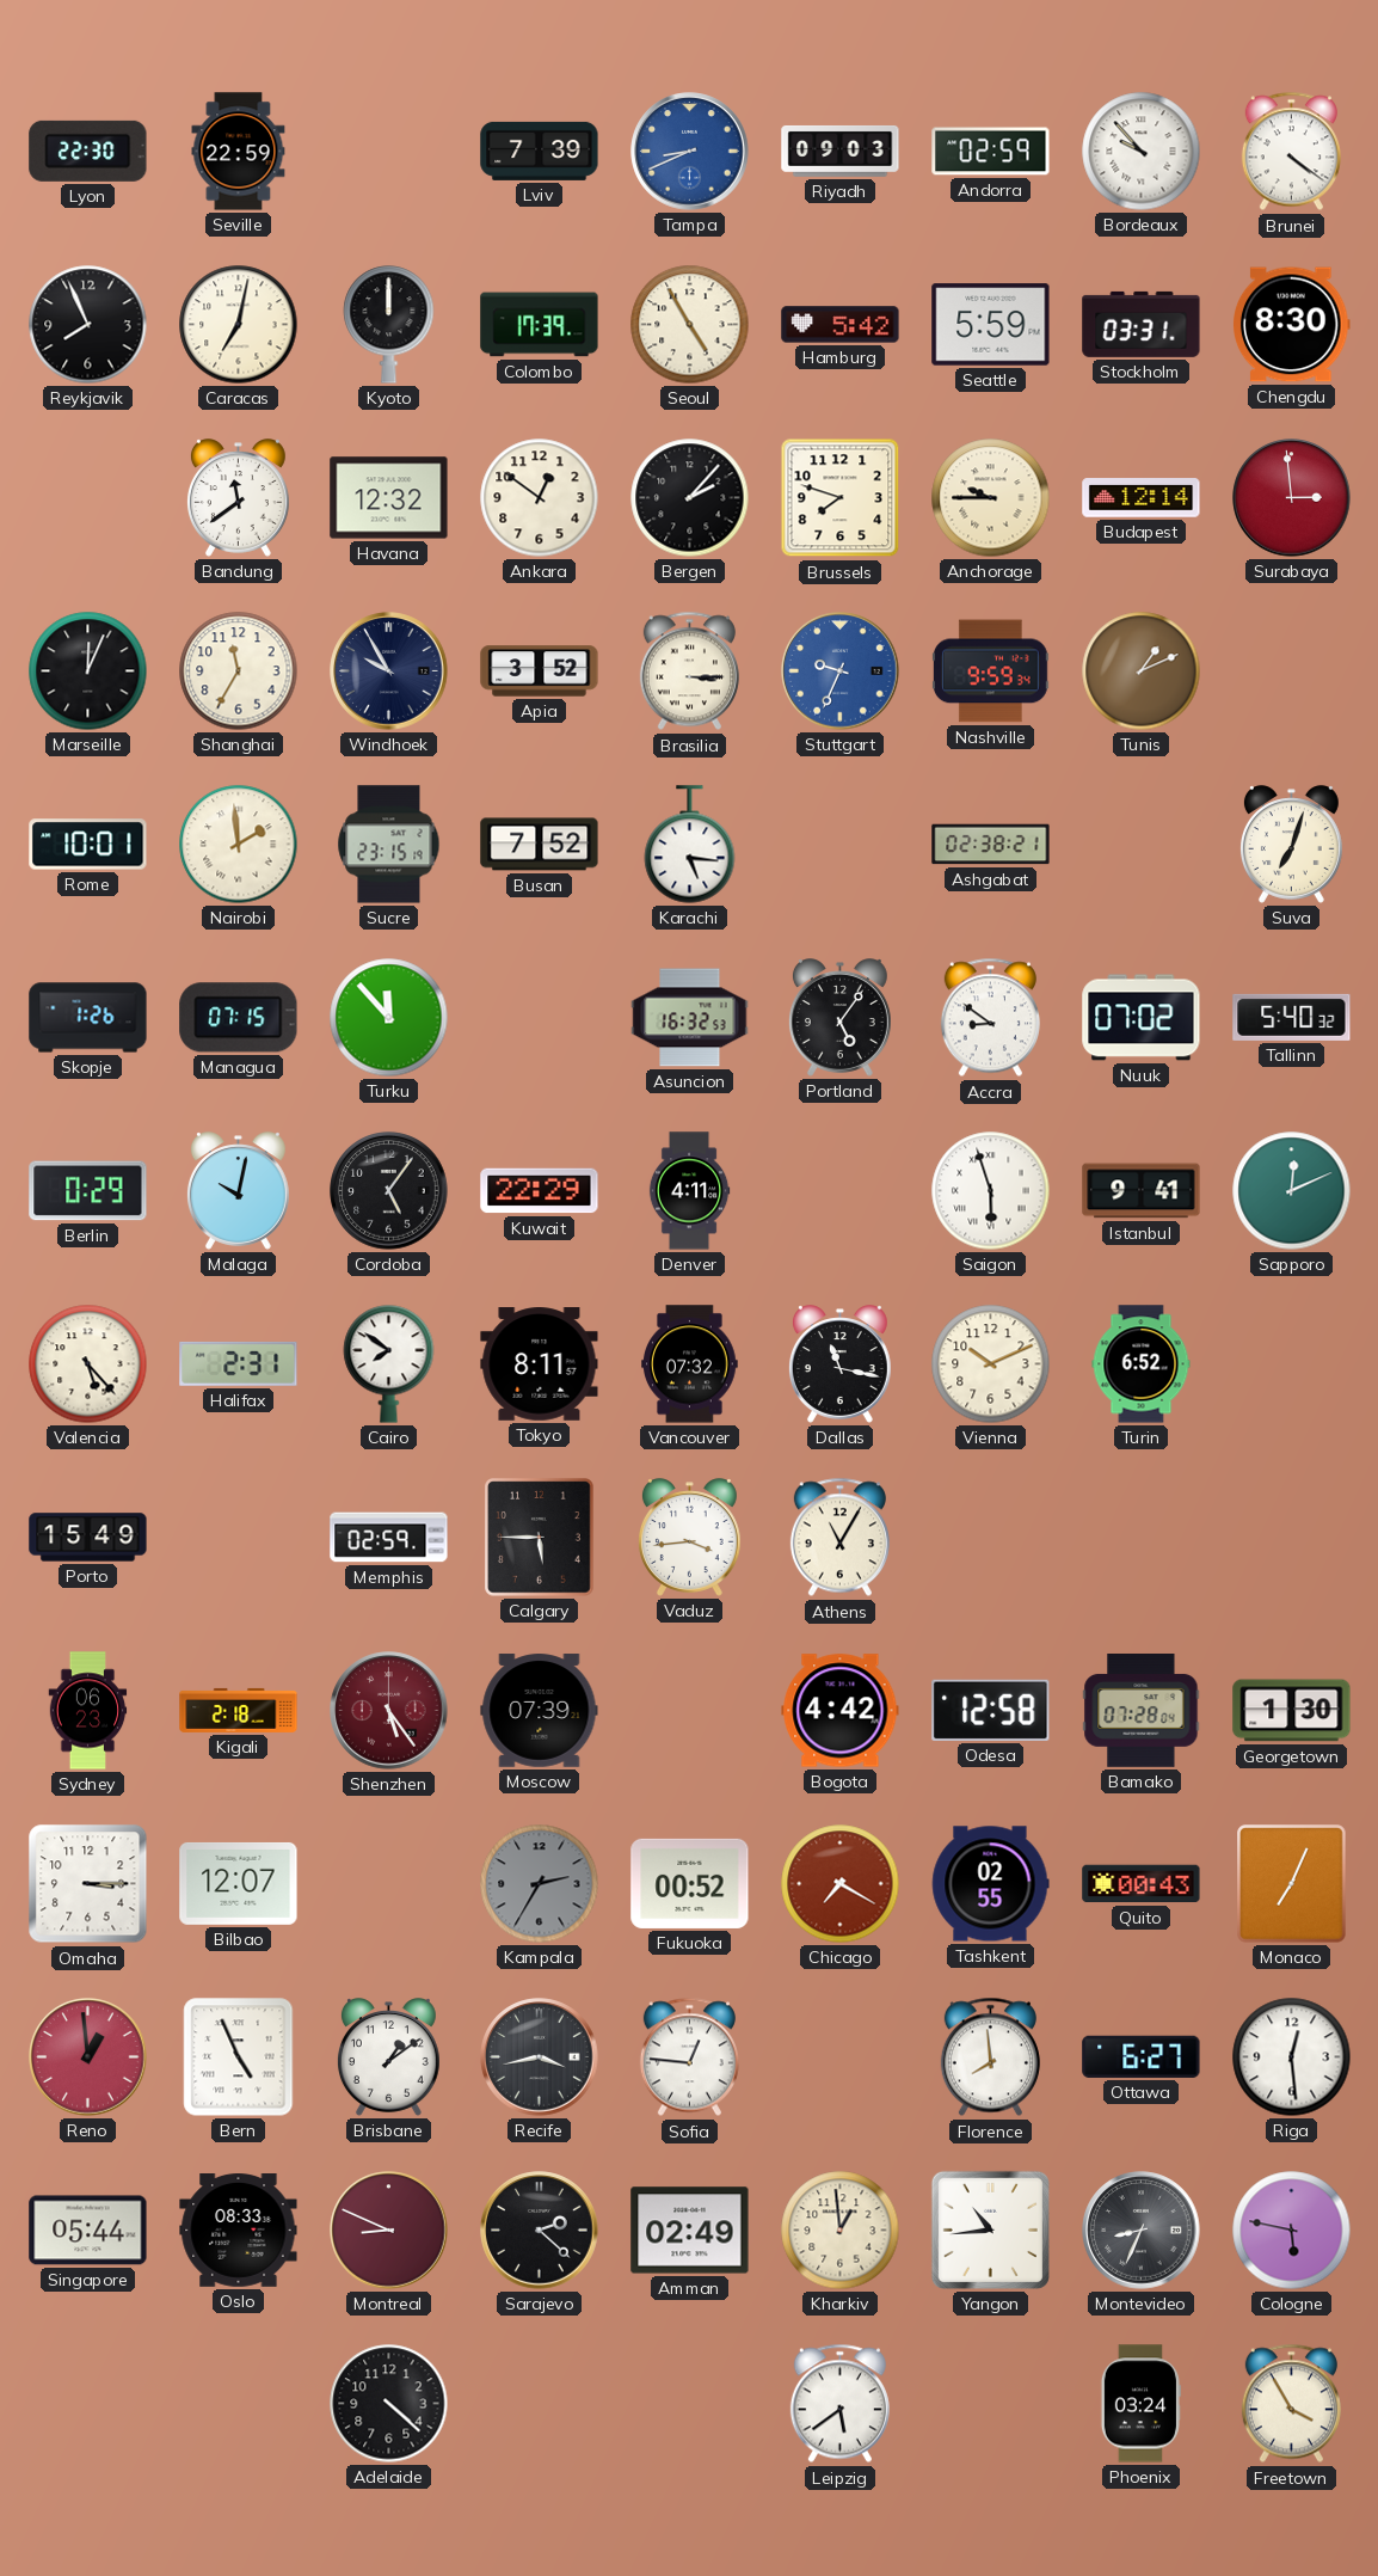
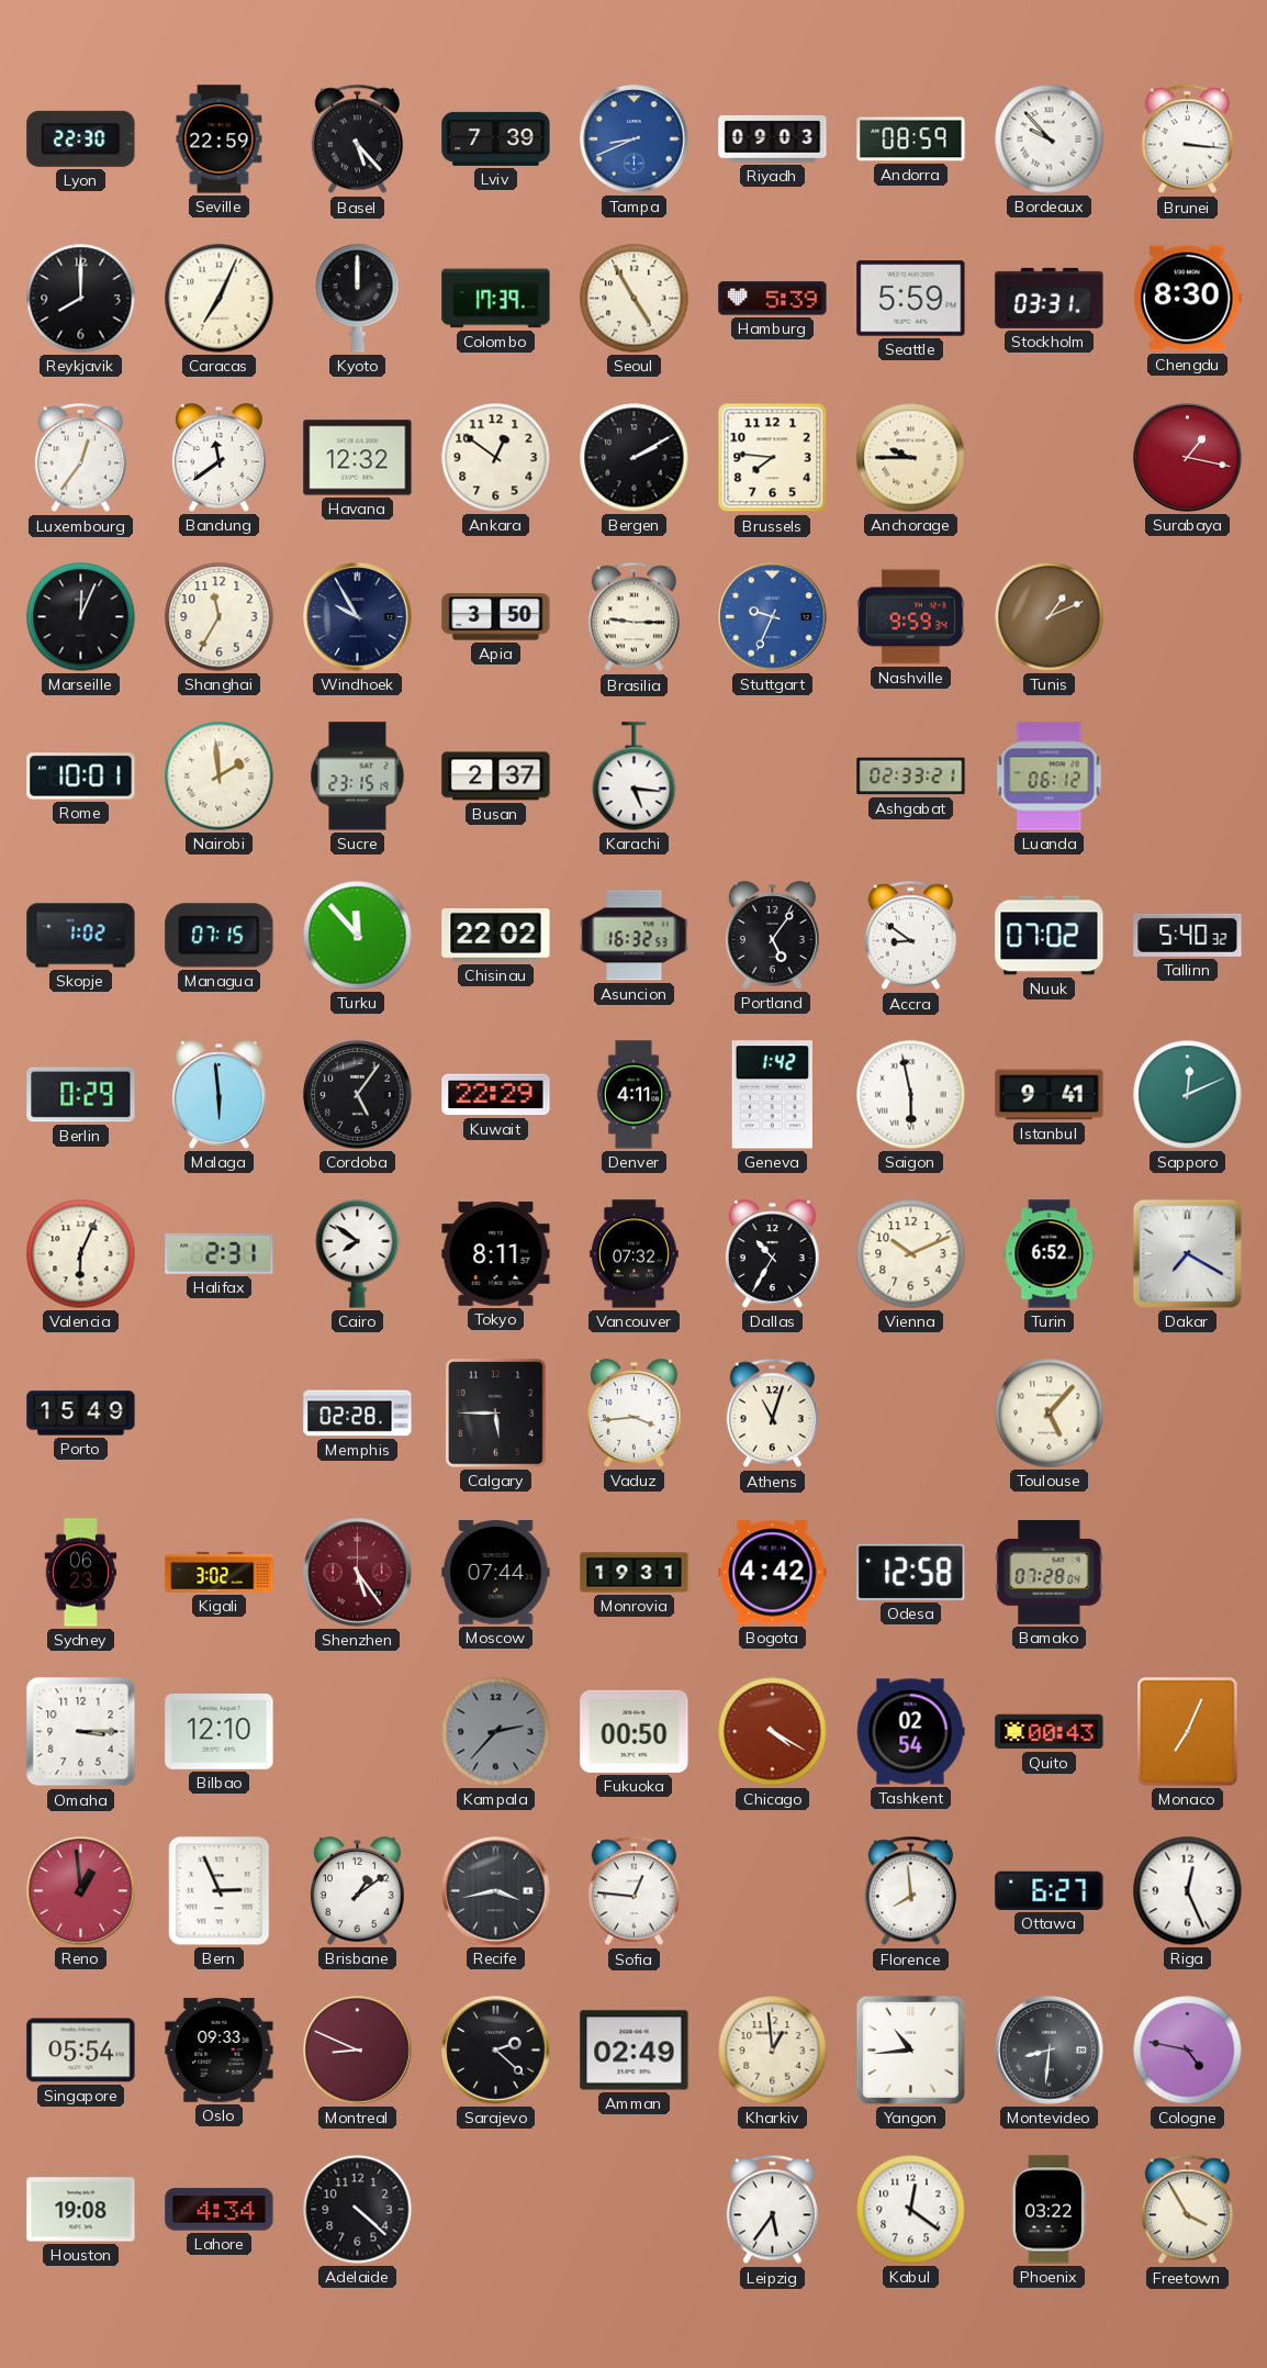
Basel: none -> 5:23
Andorra: 02:59 -> 08:59
Brunei: 4:21 -> 3:16
Reykjavik: 7:56 -> 8:00
Caracas: 7:02 -> 7:04
Hamburg: 5:42 -> 5:39
Luxembourg: none -> 12:36
Bergen: 2:07 -> 2:10
Brussels: 7:48 -> 7:46
Budapest: 12:14 -> none
Surabaya: 2:59 -> 1:17
Apia: 3:52 -> 3:50
Brasilia: 3:15 -> 9:15
Busan: 7:52 -> 2:37
Ashgabat: 02:38 -> 02:33
Luanda: none -> 06:12
Suva: 7:03 -> none
Skopje: 1:26 -> 1:02
Chisinau: none -> 22:02
Malaga: 10:02 -> 5:59
Geneva: none -> 1:42
Saigon: 5:57 -> 5:58
Valencia: 5:23 -> 6:04
Dallas: 11:17 -> 10:35
Dakar: none -> 7:20
Memphis: 02:59 -> 02:28
Athens: 11:05 -> 11:03
Toulouse: none -> 5:07
Kigali: 2:18 -> 3:02
Moscow: 07:39 -> 07:44
Monrovia: none -> 19:31
Georgetown: 1:30 -> none
Bilbao: 12:07 -> 12:10
Kampala: 2:35 -> 2:37
Fukuoka: 00:52 -> 00:50
Chicago: 7:20 -> 4:20
Tashkent: 02:55 -> 02:54
Bern: 4:56 -> 2:56
Riga: 12:29 -> 12:26
Singapore: 05:44 -> 05:54
Oslo: 08:33 -> 09:33
Montevideo: 8:34 -> 8:31
Cologne: 5:47 -> 4:47
Houston: none -> 19:08
Lahore: none -> 4:34
Leipzig: 5:39 -> 5:36
Kabul: none -> 12:21
Phoenix: 03:24 -> 03:22
